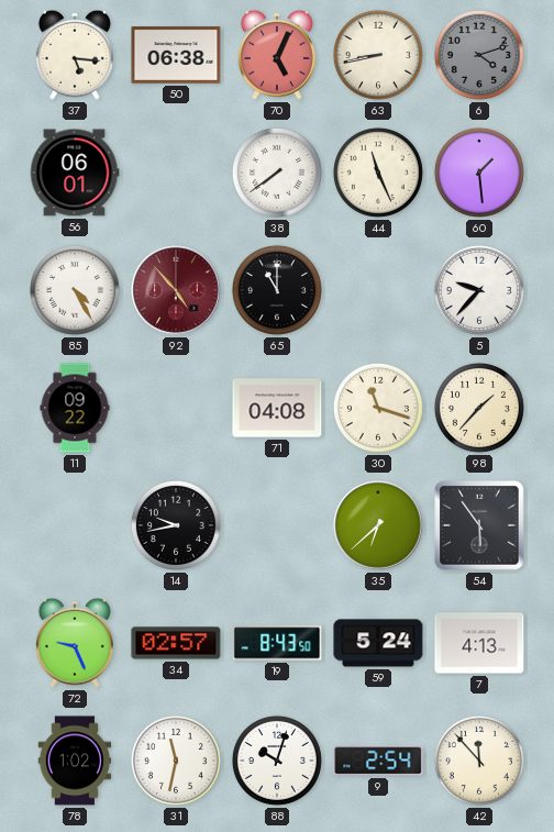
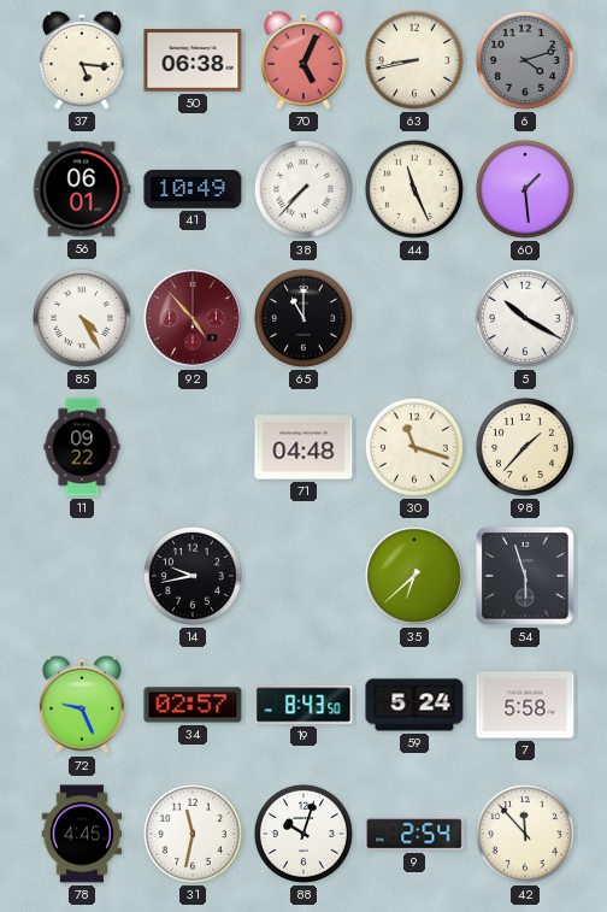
41: none -> 10:49
38: 7:39 -> 7:37
5: 9:37 -> 10:20
71: 04:08 -> 04:48
54: 5:54 -> 5:57
7: 4:13 -> 5:58
78: 1:02 -> 4:45
